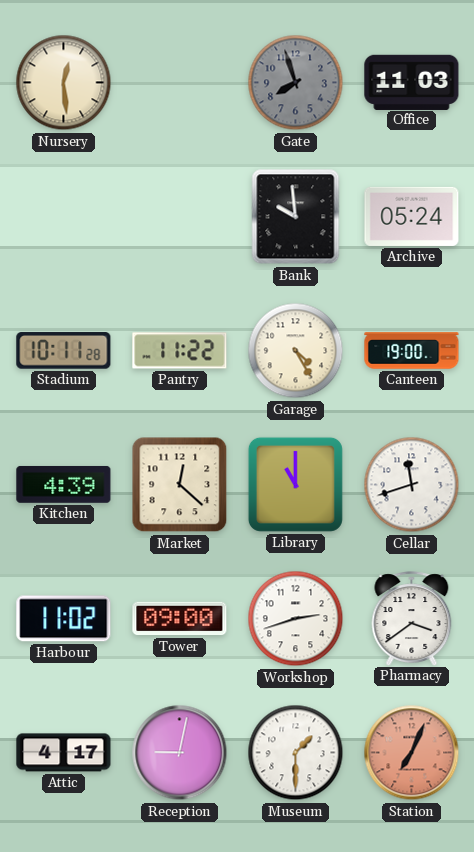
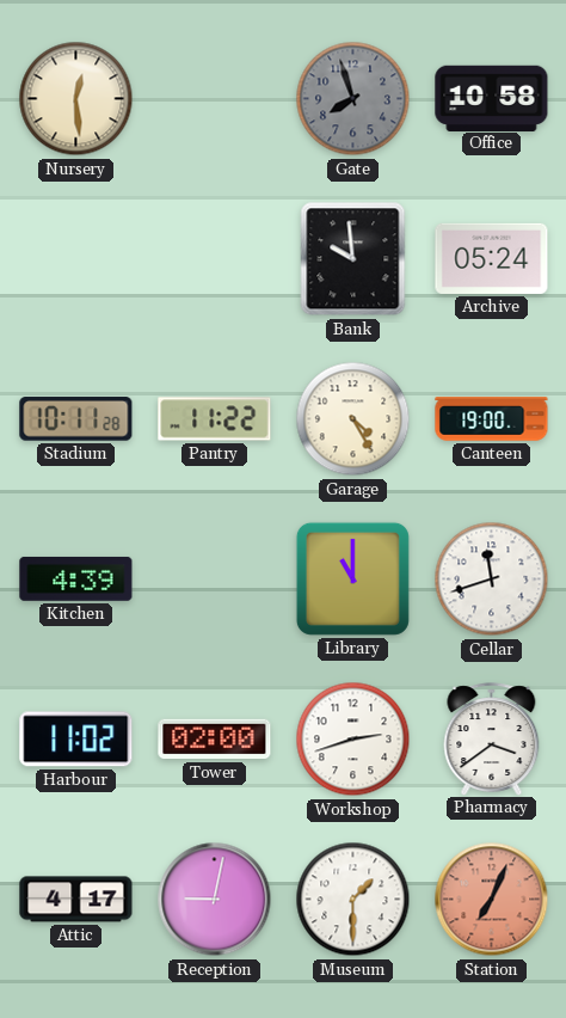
Office: 11:03 -> 10:58
Market: 12:22 -> none
Tower: 09:00 -> 02:00
